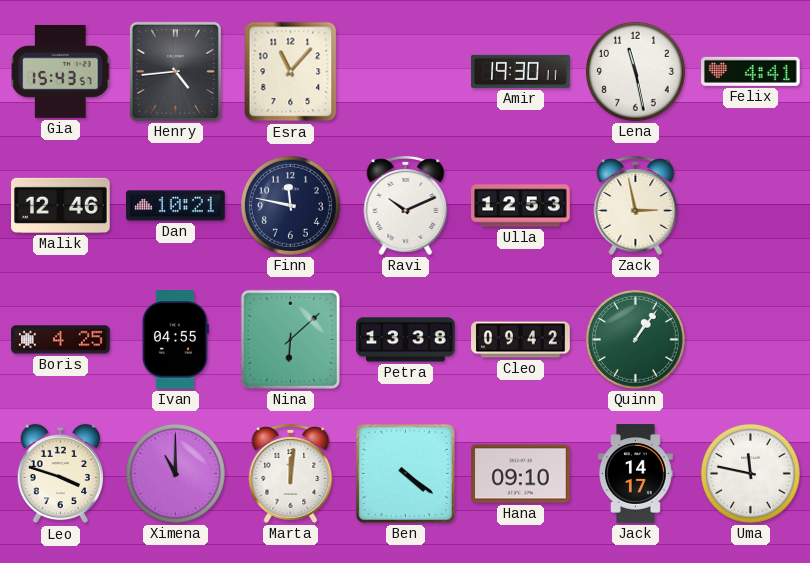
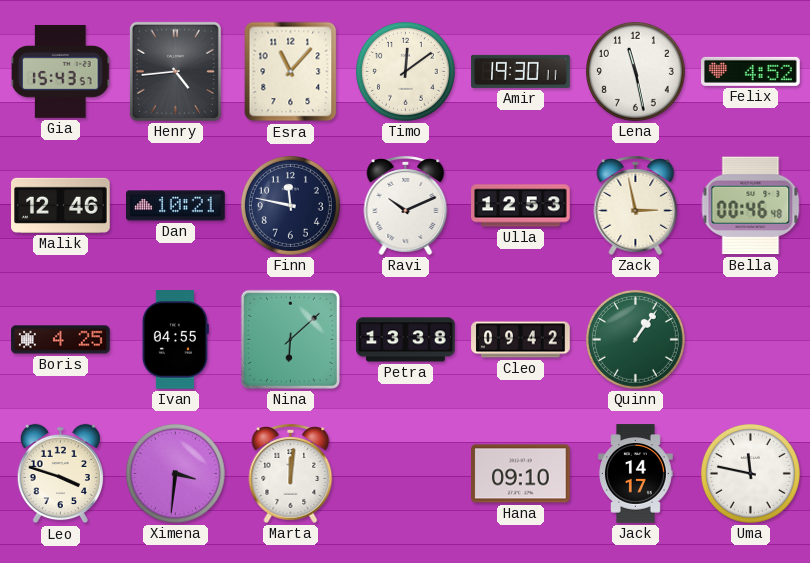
Timo: none -> 12:09
Felix: 4:41 -> 4:52
Bella: none -> 00:46
Ximena: 11:00 -> 3:31
Ben: 4:21 -> none
